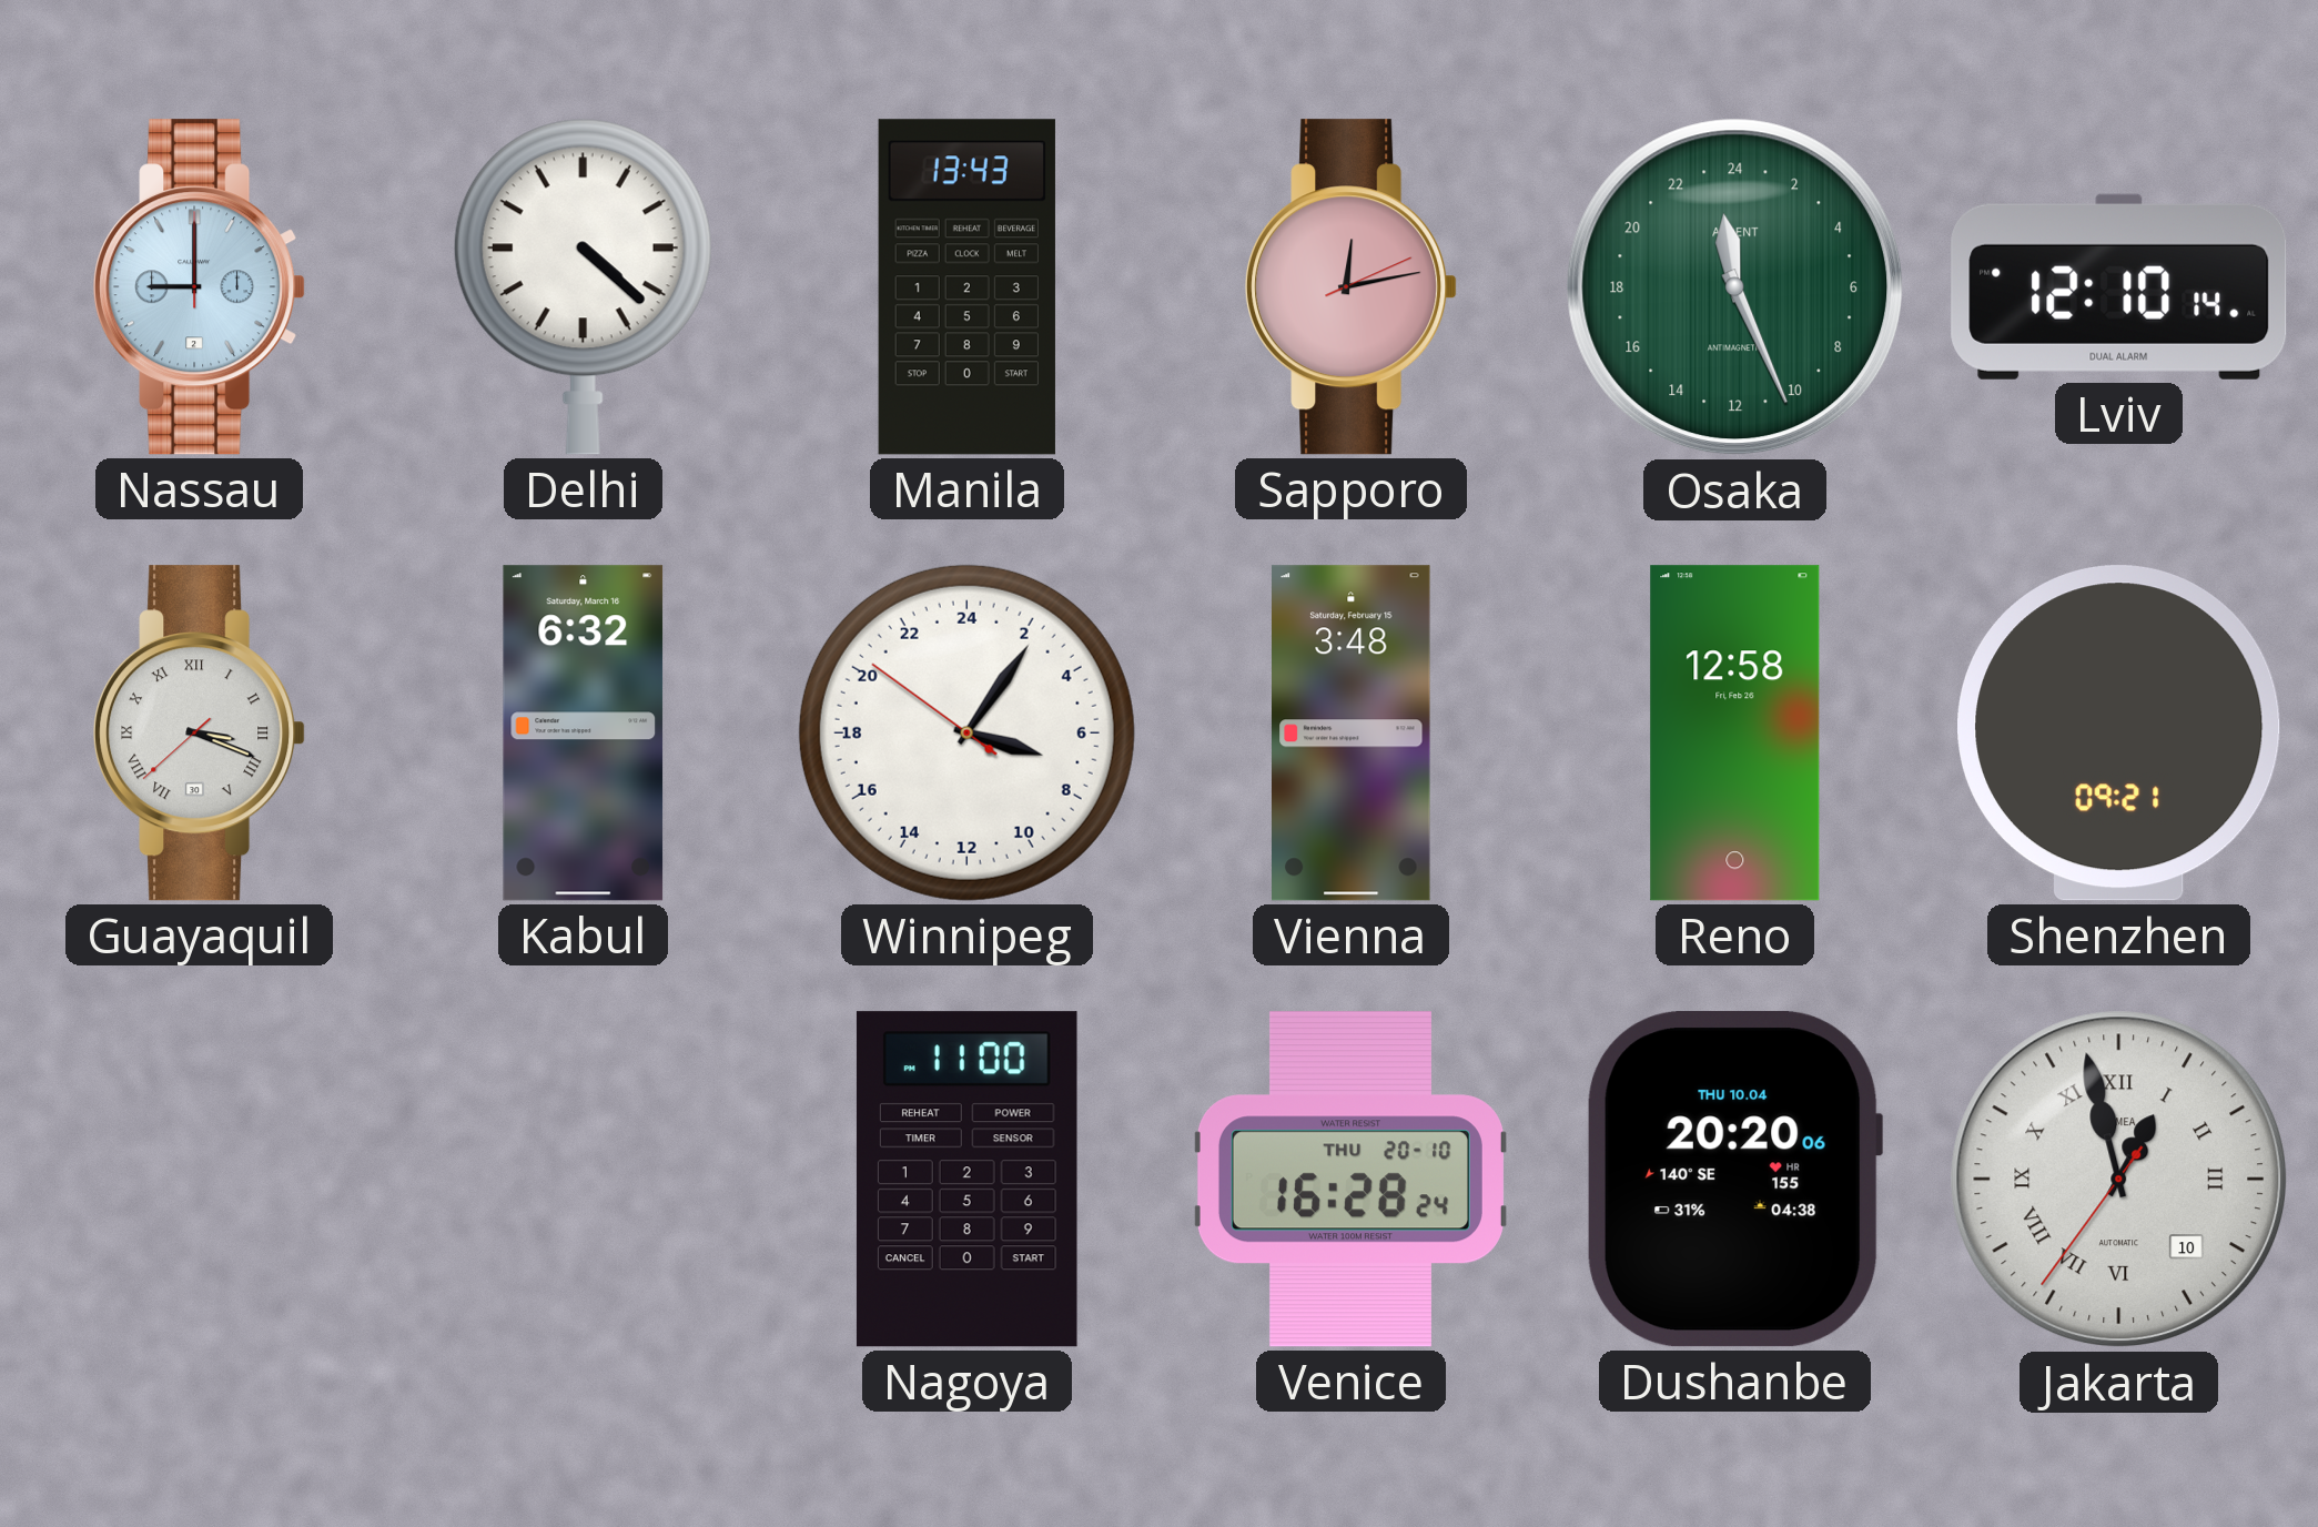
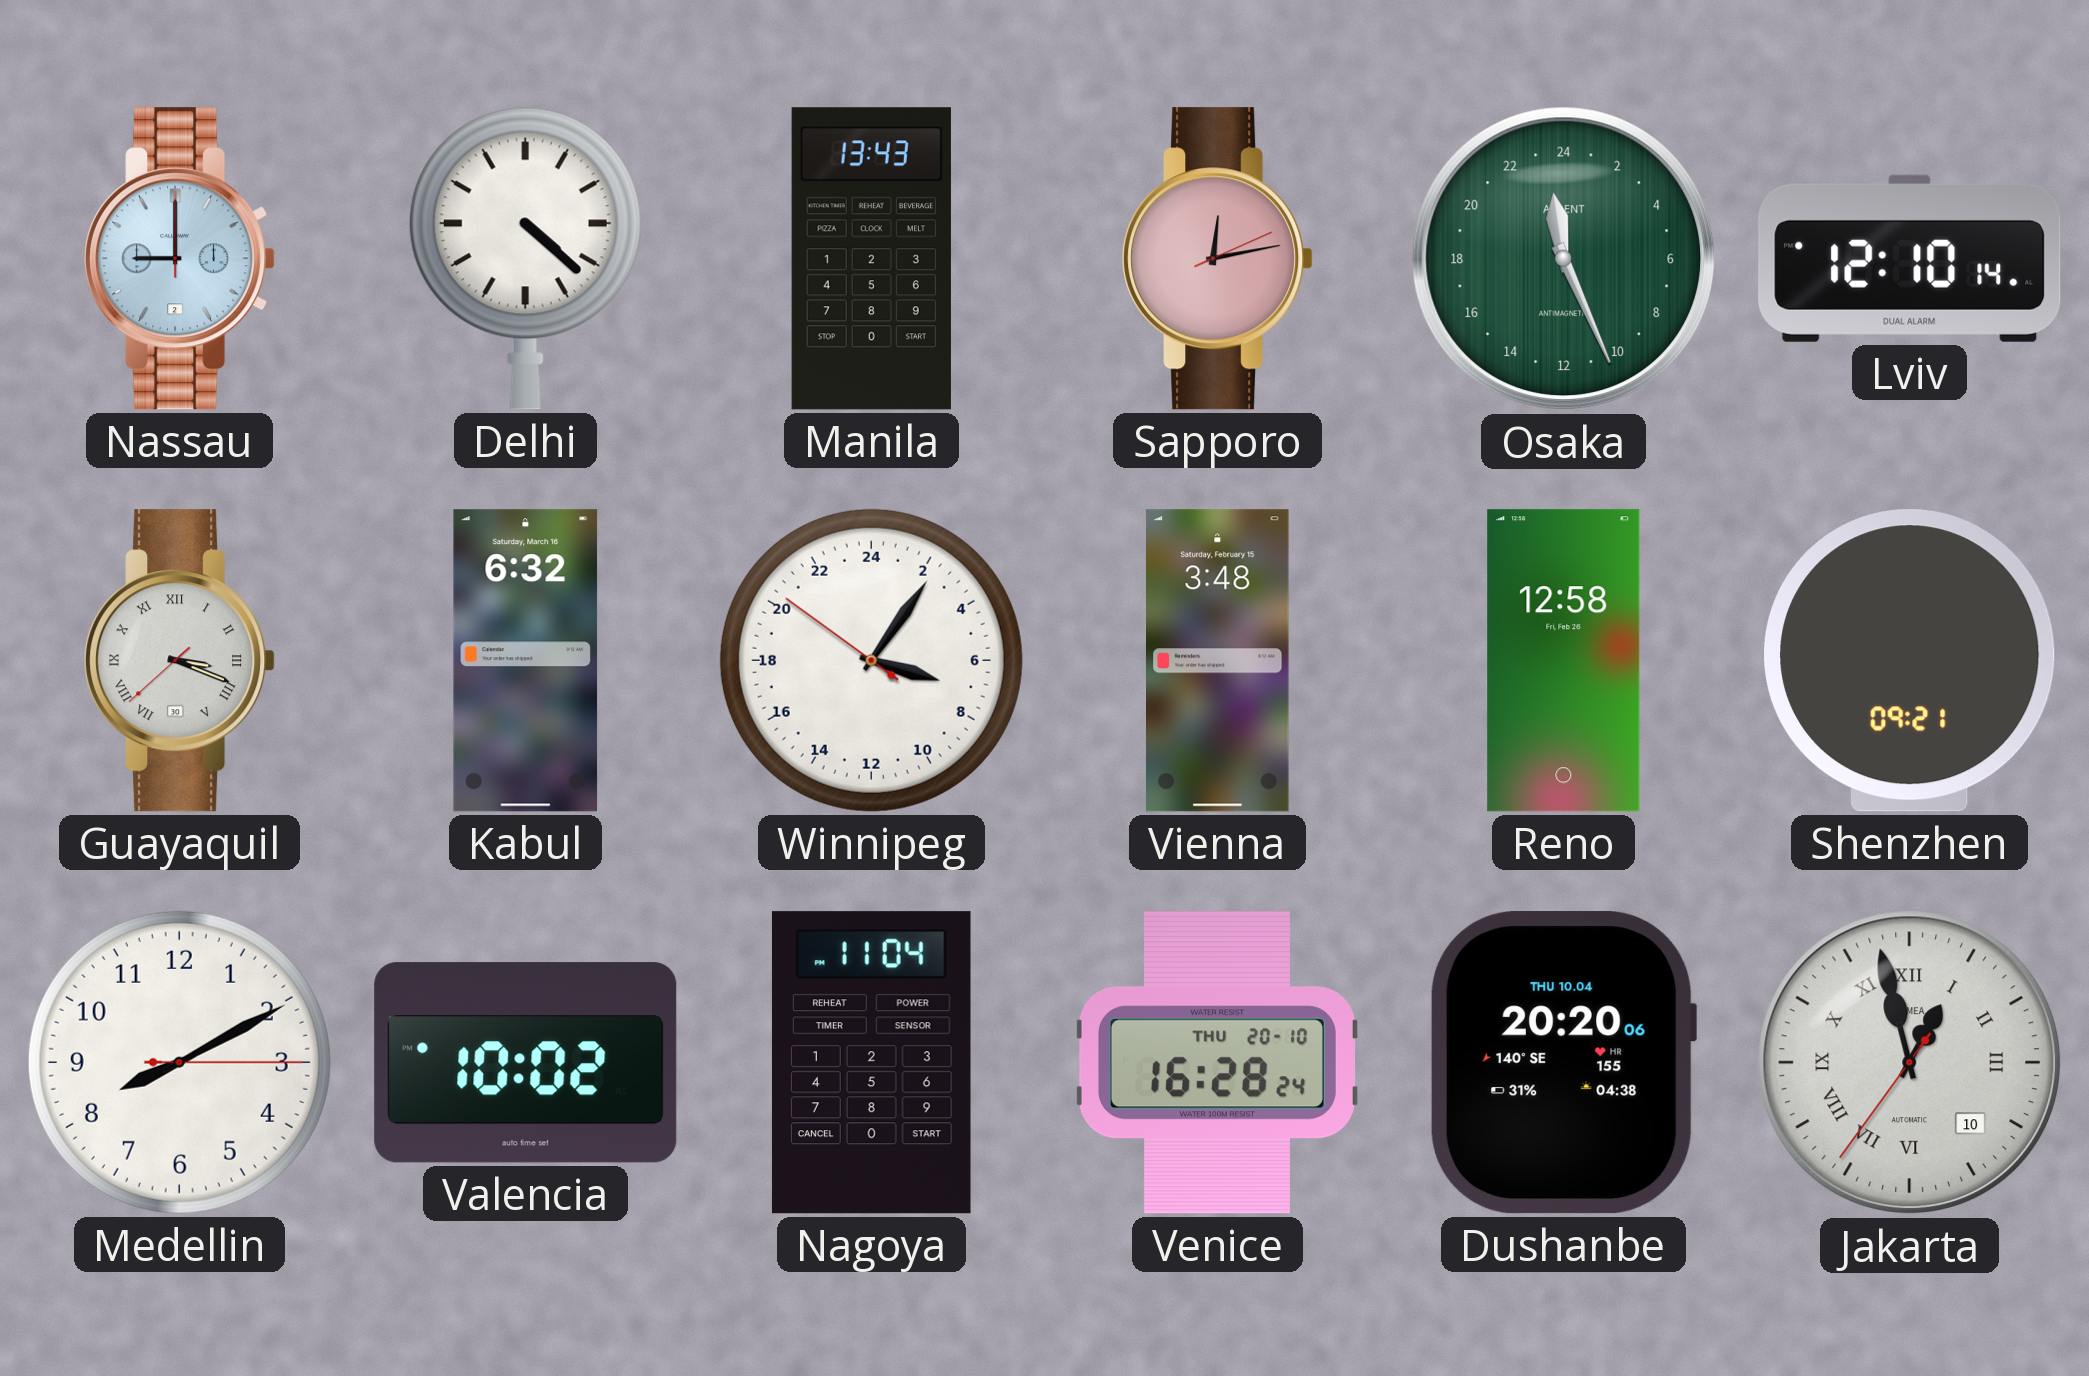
Medellin: none -> 8:10
Valencia: none -> 10:02
Nagoya: 11:00 -> 11:04
